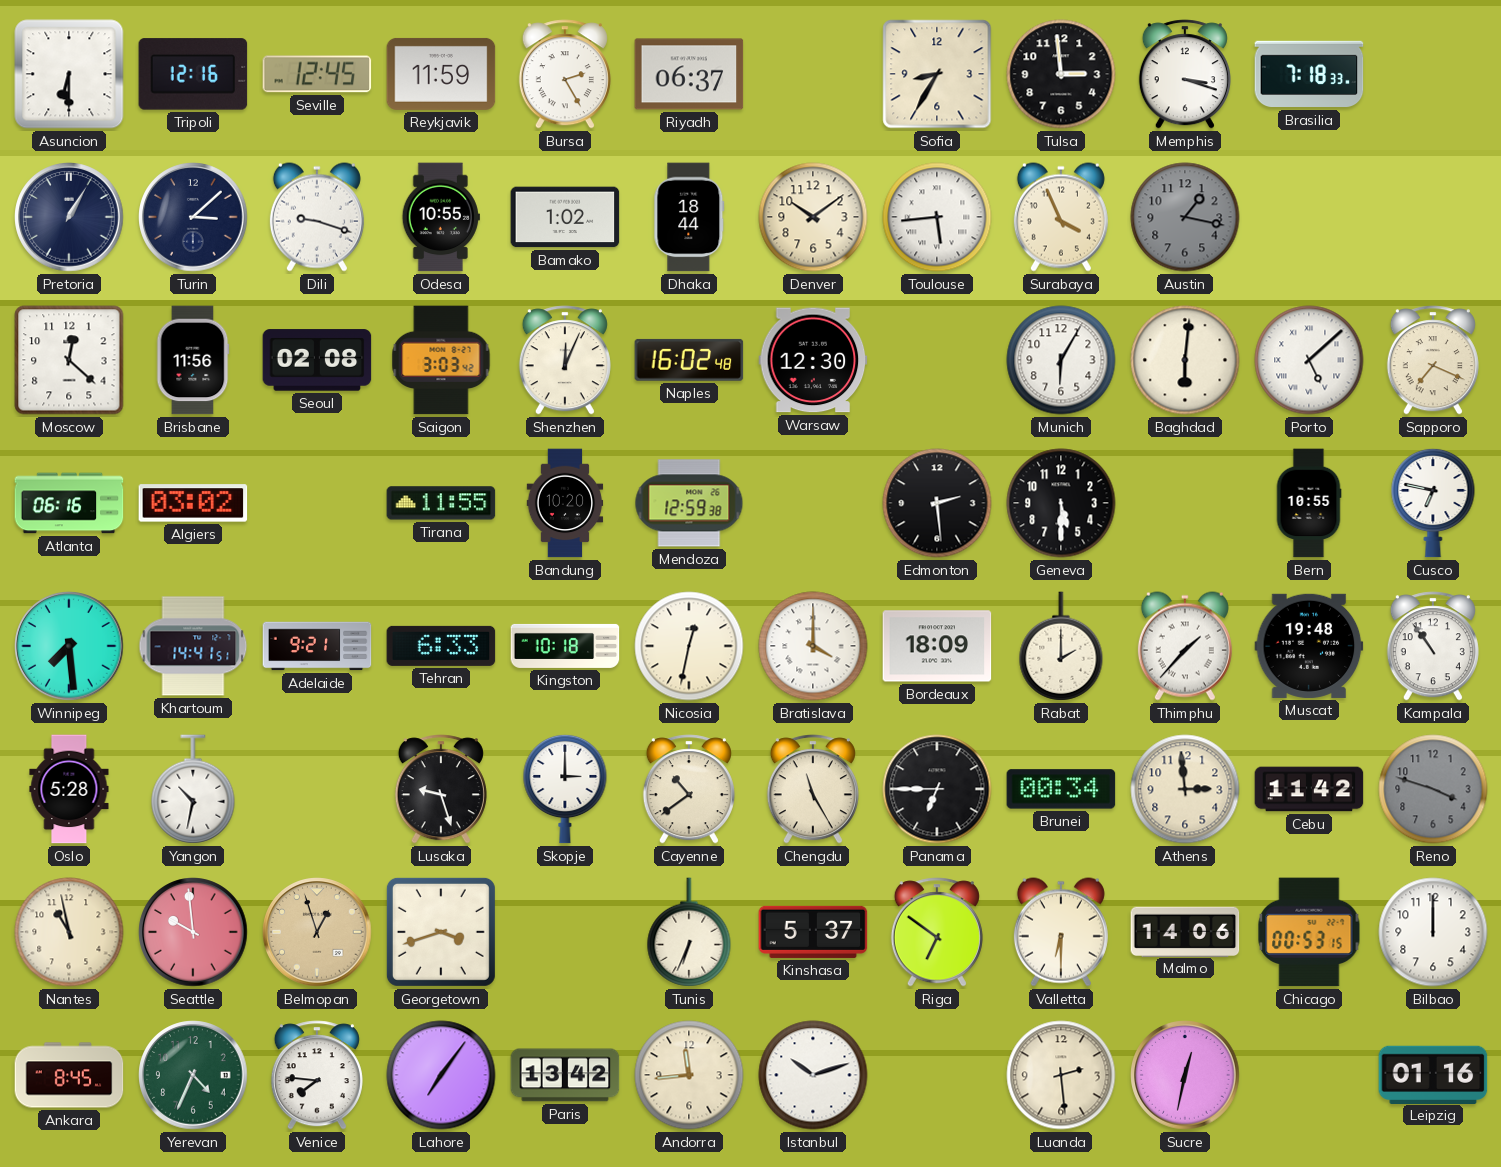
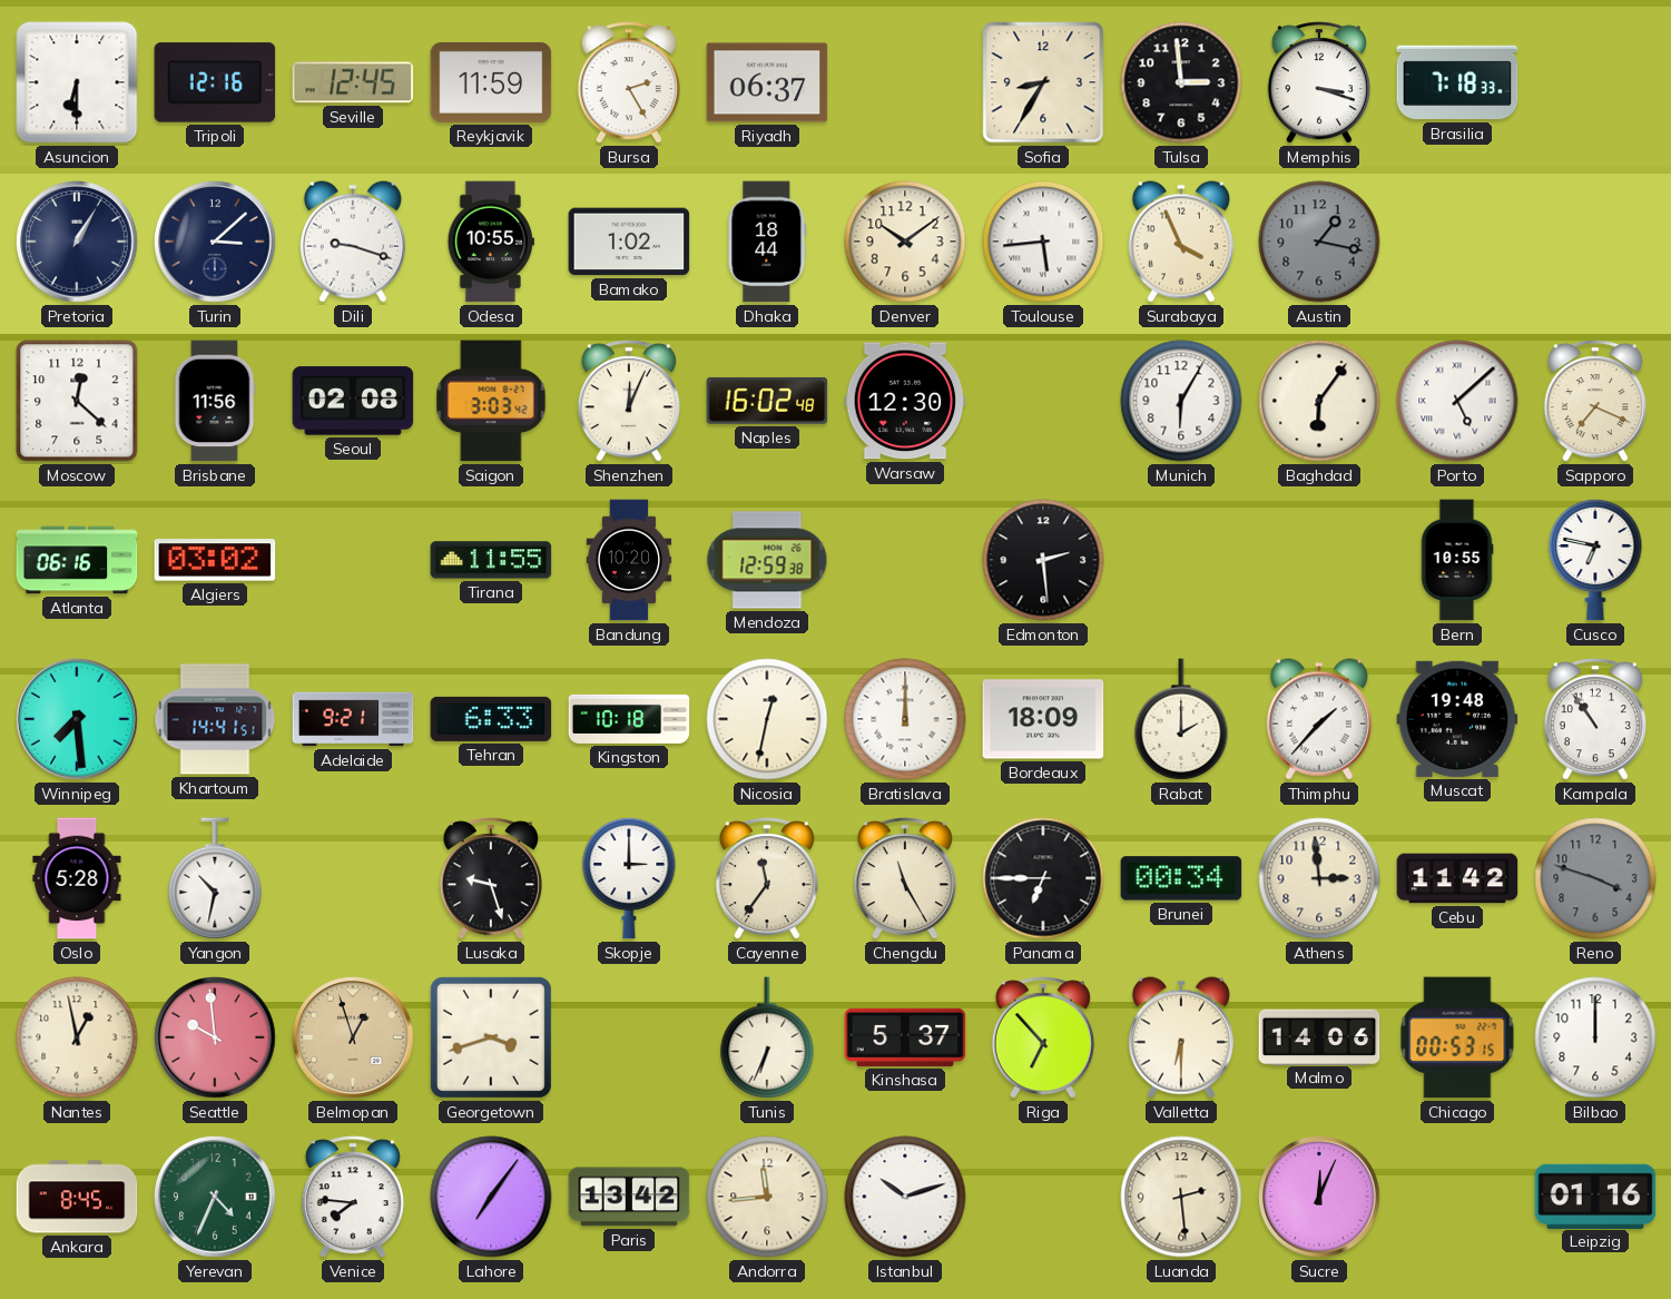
Baghdad: 6:01 -> 6:06
Geneva: 5:30 -> none
Bratislava: 4:00 -> 12:00
Cayenne: 10:39 -> 11:36
Nantes: 10:58 -> 12:58
Riga: 6:51 -> 6:53
Sucre: 12:32 -> 12:04
